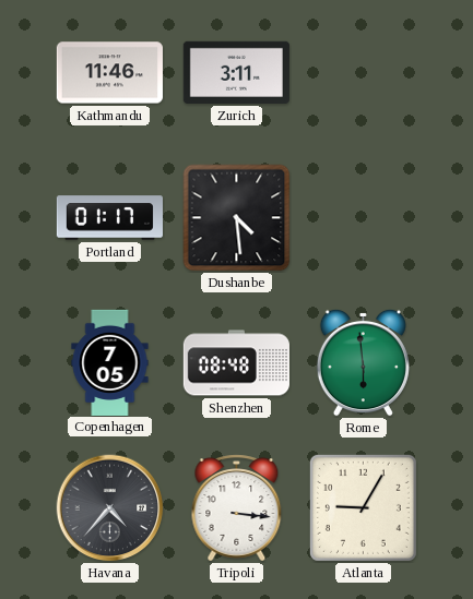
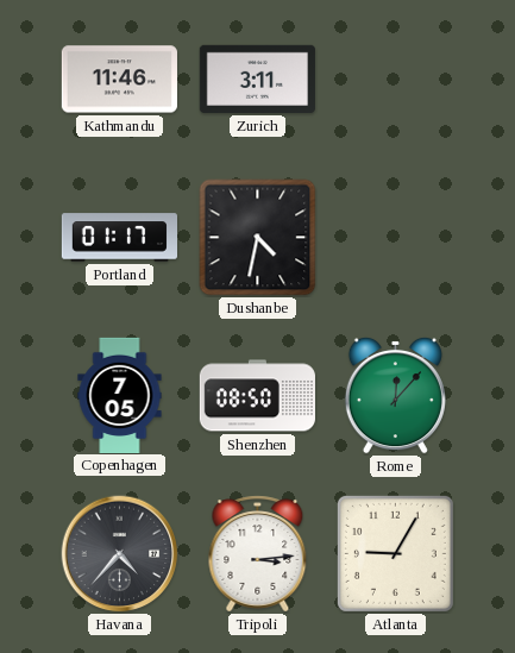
Dushanbe: 4:29 -> 4:32
Shenzhen: 08:48 -> 08:50
Rome: 5:59 -> 12:07
Tripoli: 3:16 -> 3:14
